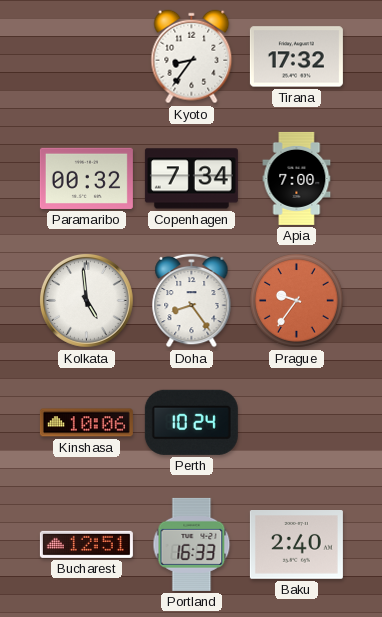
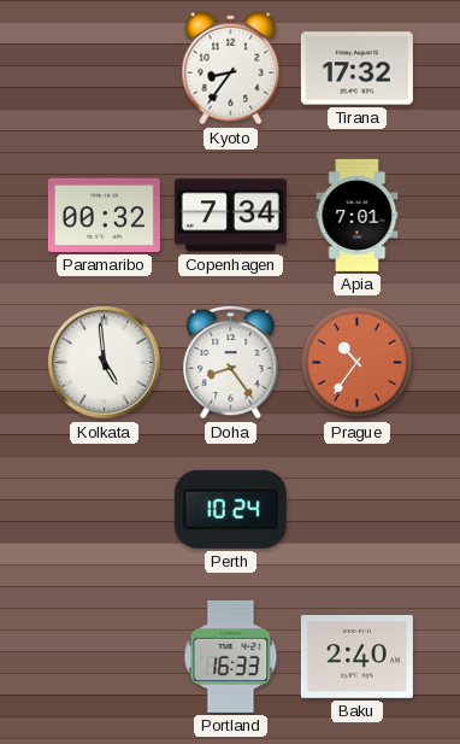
Apia: 7:00 -> 7:01
Prague: 9:36 -> 10:36
Kinshasa: 10:06 -> none
Bucharest: 12:51 -> none
